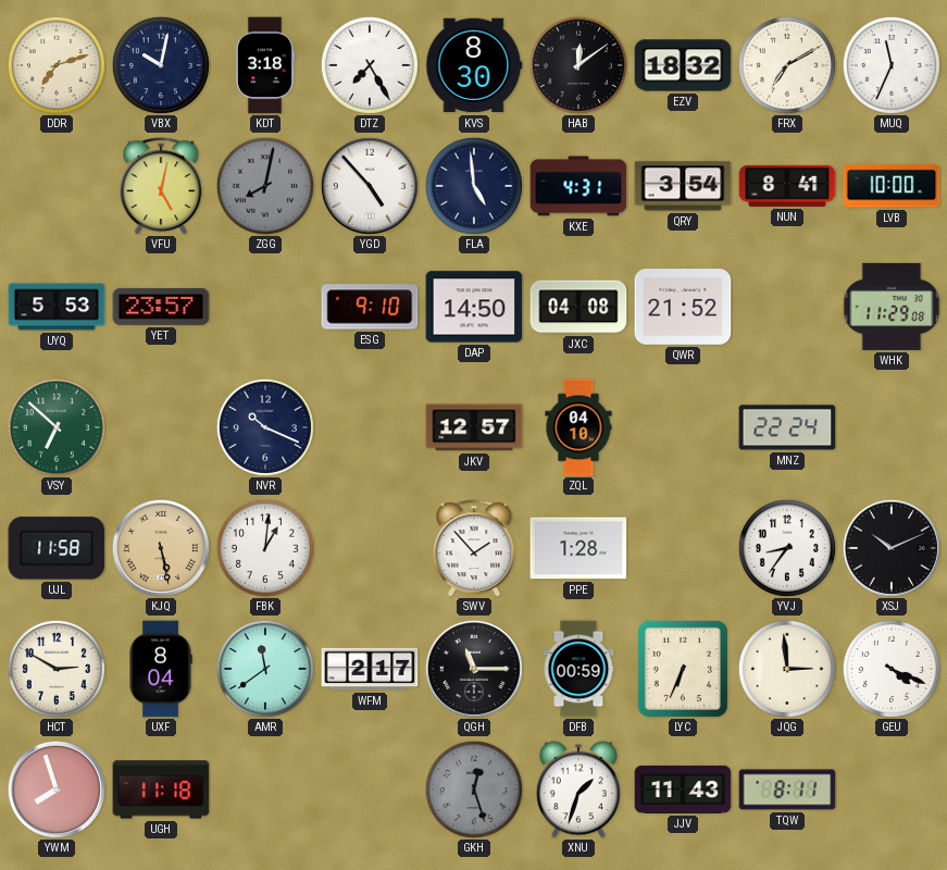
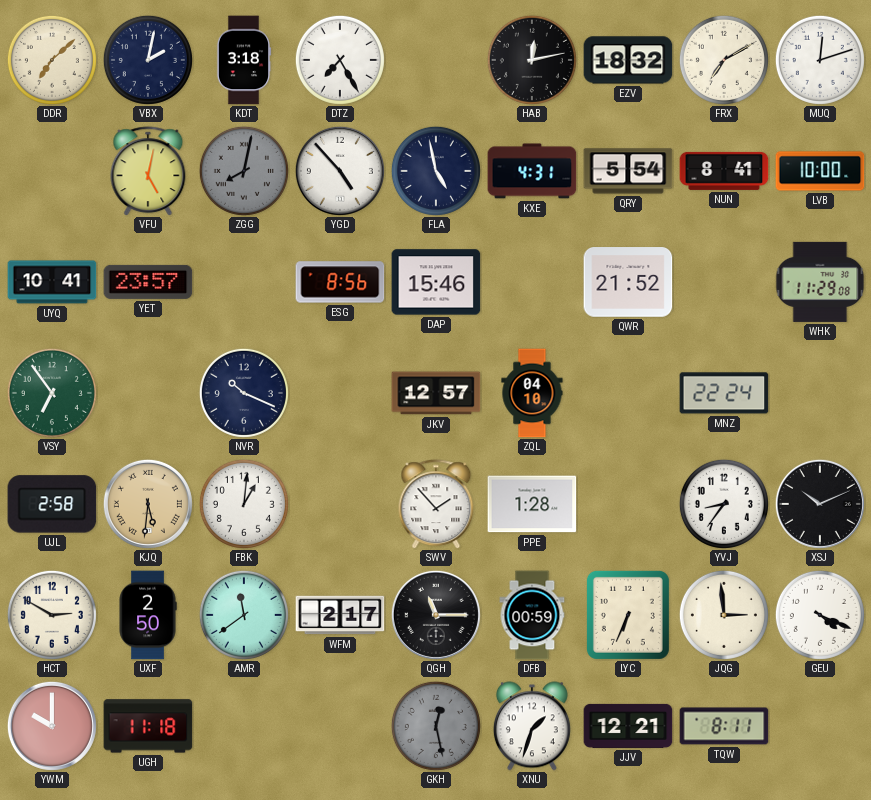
DDR: 7:12 -> 7:08
VBX: 10:02 -> 2:02
KVS: 8:30 -> none
HAB: 12:09 -> 12:13
MUQ: 11:34 -> 12:12
FLA: 4:59 -> 4:58
QRY: 3:54 -> 5:54
UYQ: 5:53 -> 10:41
ESG: 9:10 -> 8:56
DAP: 14:50 -> 15:46
JXC: 04:08 -> none
VSY: 6:52 -> 6:54
UJL: 11:58 -> 2:58
KJQ: 5:28 -> 5:31
UXF: 8:04 -> 2:50
YWM: 7:57 -> 10:00
GKH: 12:27 -> 12:28
JJV: 11:43 -> 12:21
